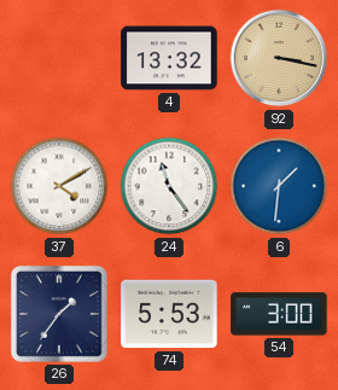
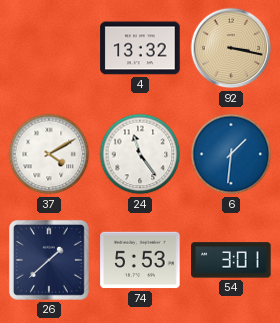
26: 1:36 -> 1:38
54: 3:00 -> 3:01
